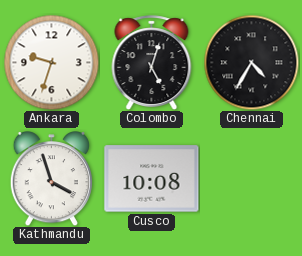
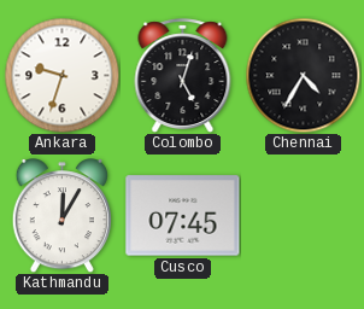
Kathmandu: 3:57 -> 12:05
Cusco: 10:08 -> 07:45
